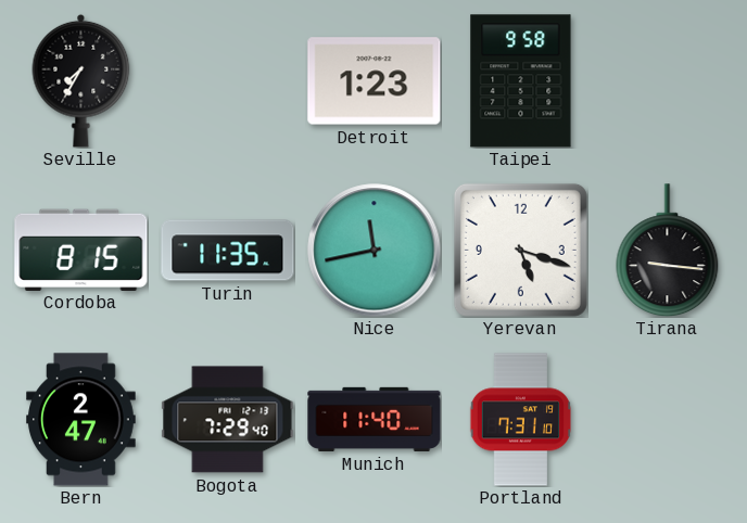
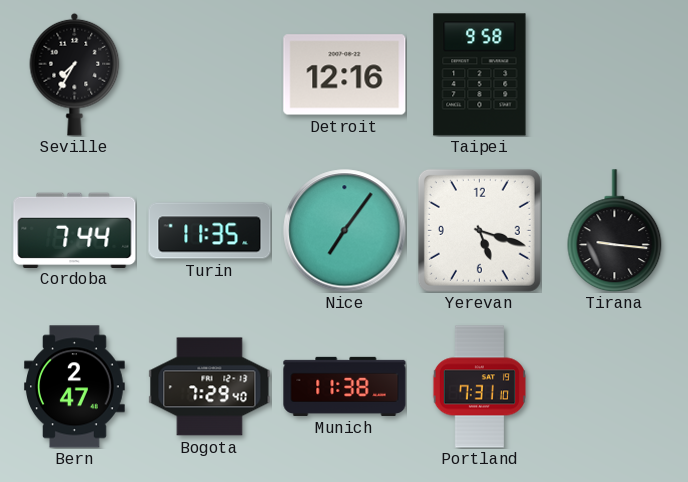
Detroit: 1:23 -> 12:16
Cordoba: 8:15 -> 7:44
Nice: 11:43 -> 7:06
Munich: 11:40 -> 11:38
